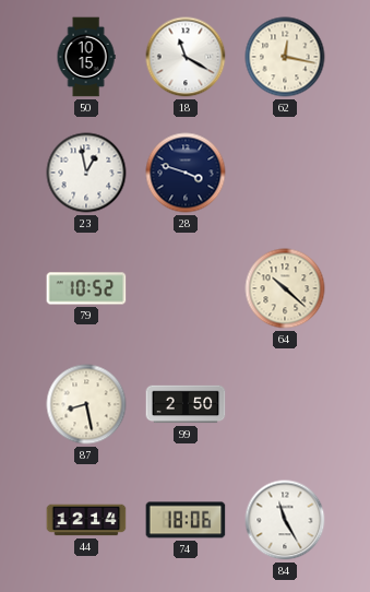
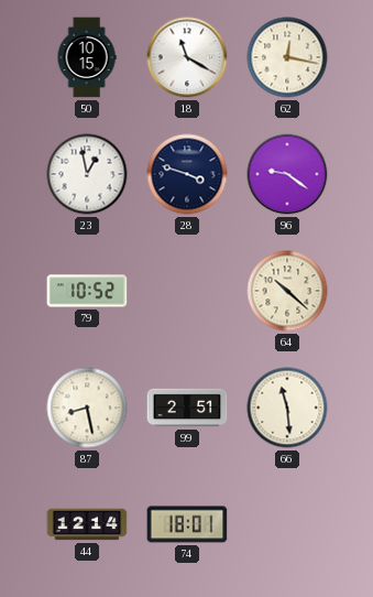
96: none -> 9:21
99: 2:50 -> 2:51
66: none -> 11:29
74: 18:06 -> 18:01
84: 11:25 -> none
